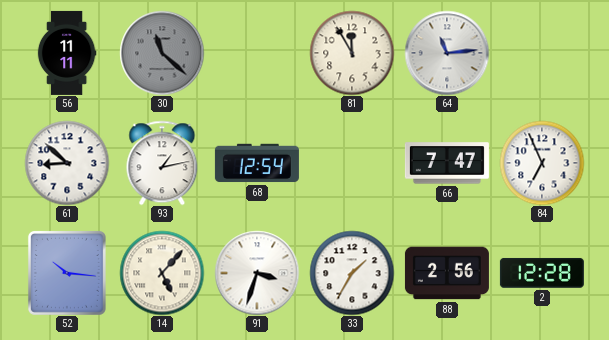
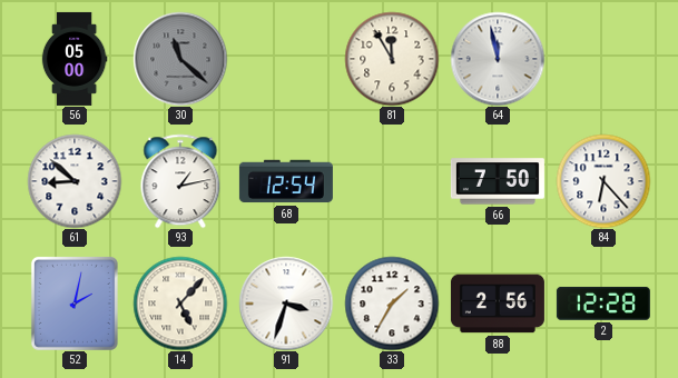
56: 11:11 -> 05:00
64: 11:14 -> 11:58
66: 7:47 -> 7:50
84: 6:56 -> 6:23
52: 10:16 -> 2:02
